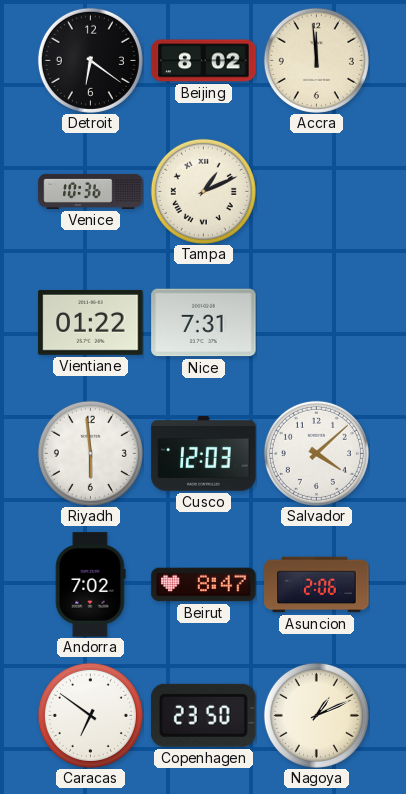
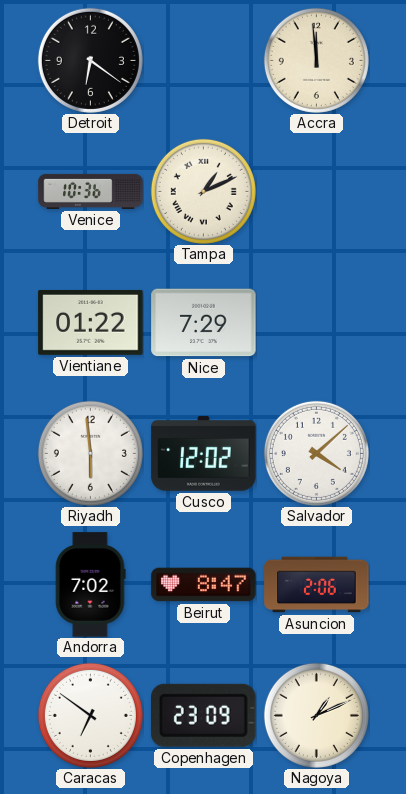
Beijing: 8:02 -> none
Nice: 7:31 -> 7:29
Cusco: 12:03 -> 12:02
Copenhagen: 23:50 -> 23:09
